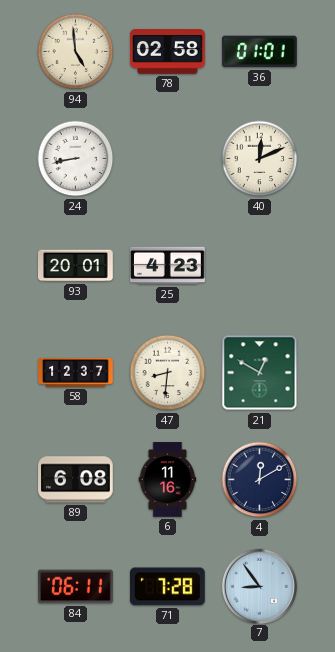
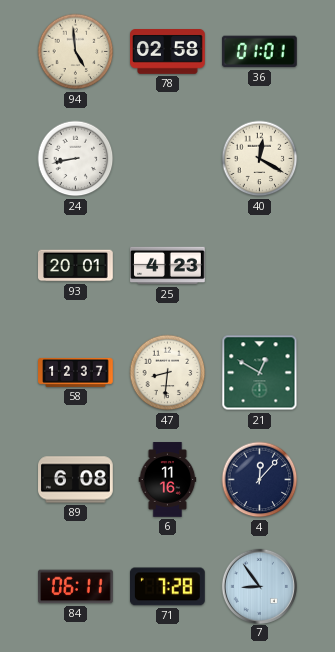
40: 12:11 -> 12:20
4: 12:10 -> 12:07
